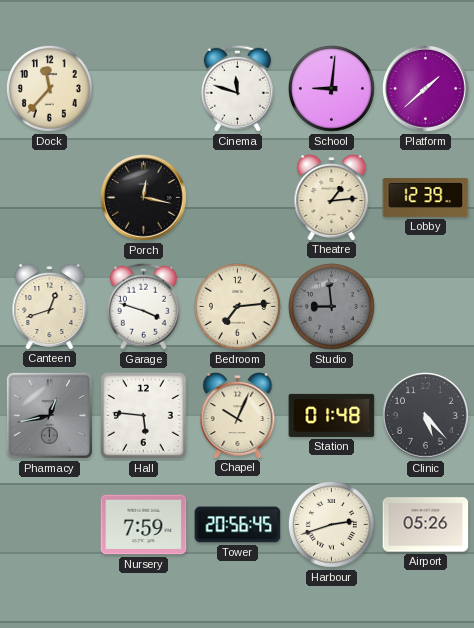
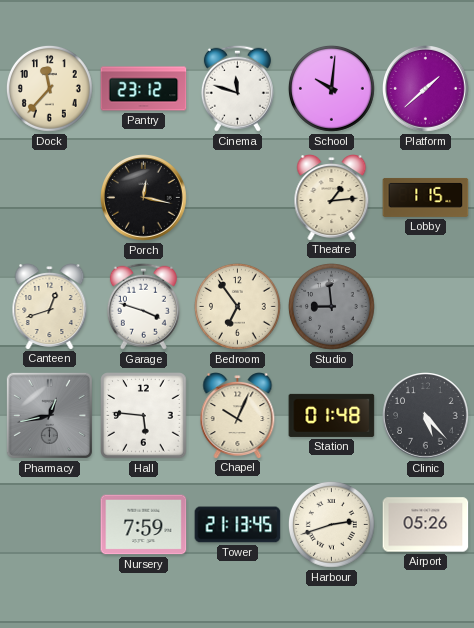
Pantry: none -> 23:12
School: 9:01 -> 10:01
Lobby: 12:39 -> 1:15
Bedroom: 7:14 -> 6:54
Tower: 20:56 -> 21:13
